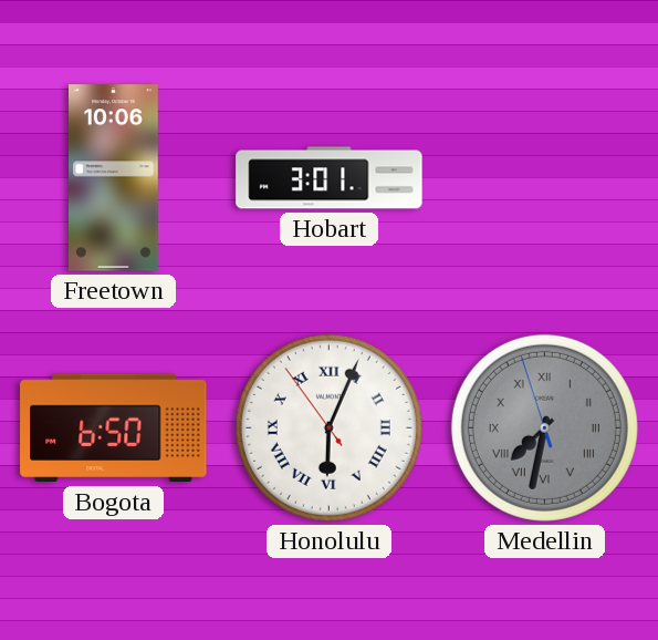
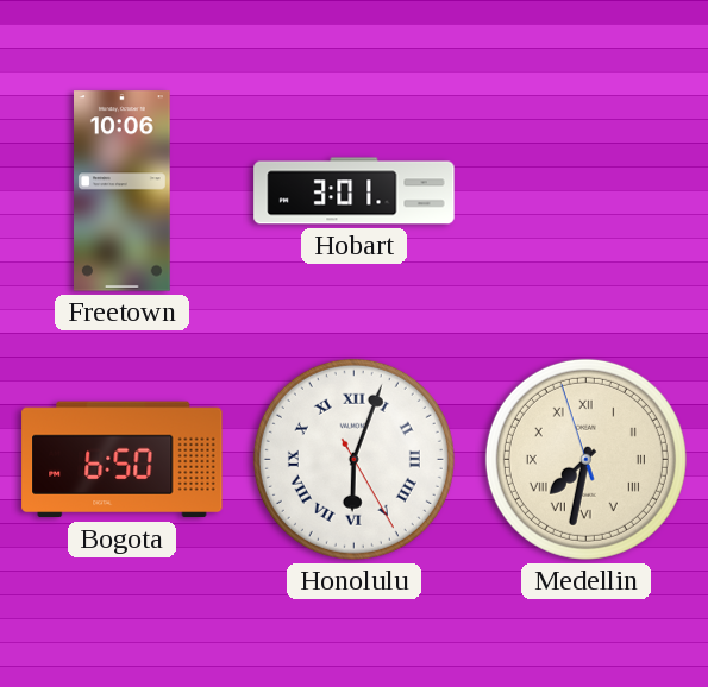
Honolulu: 6:03:54 -> 6:03:25
Medellin dial: grey -> cream
